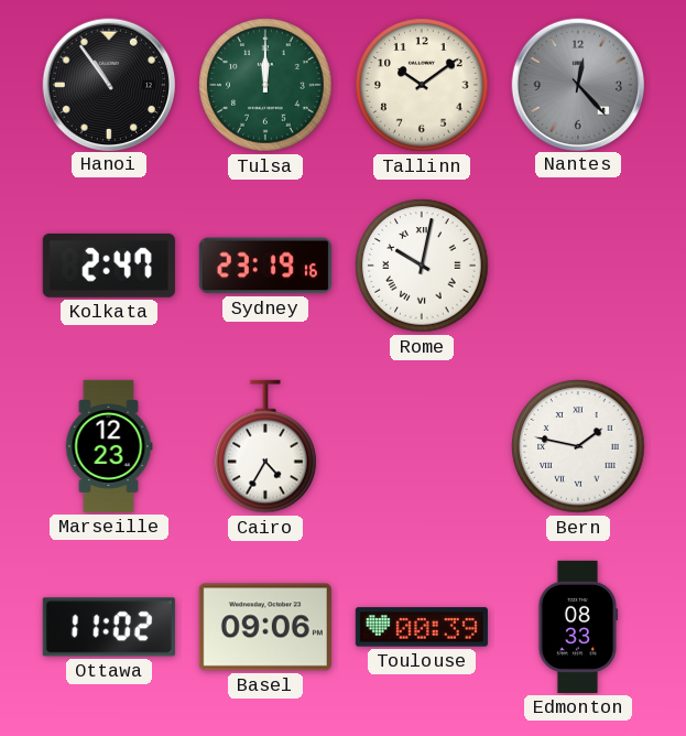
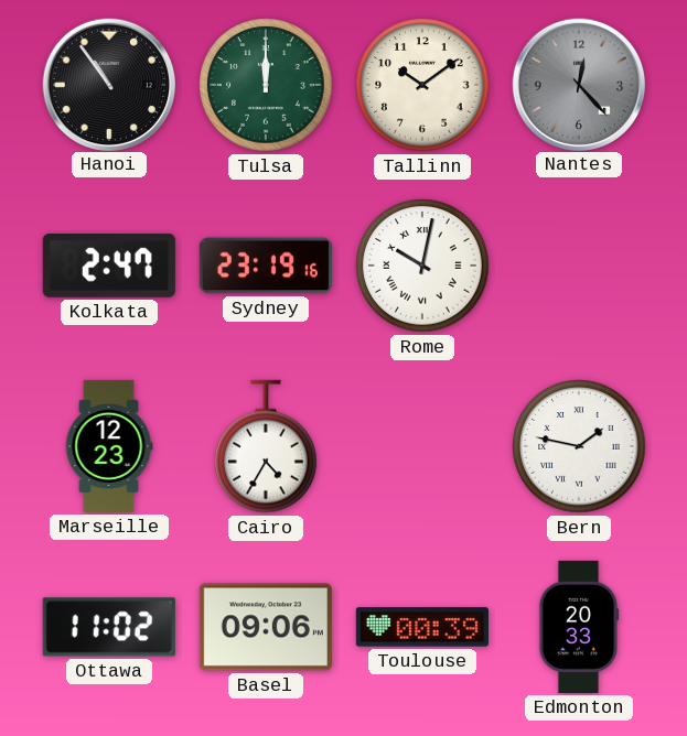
Edmonton: 08:33 -> 20:33
